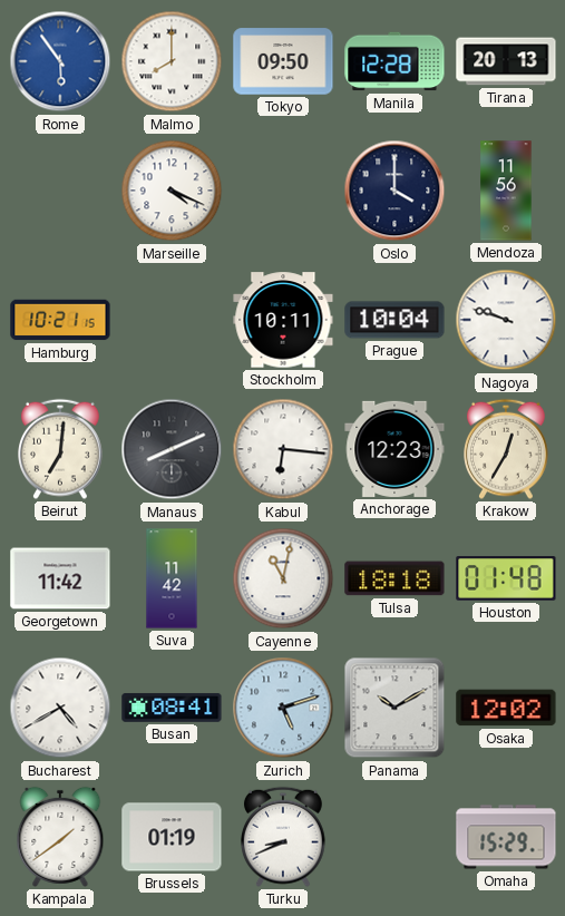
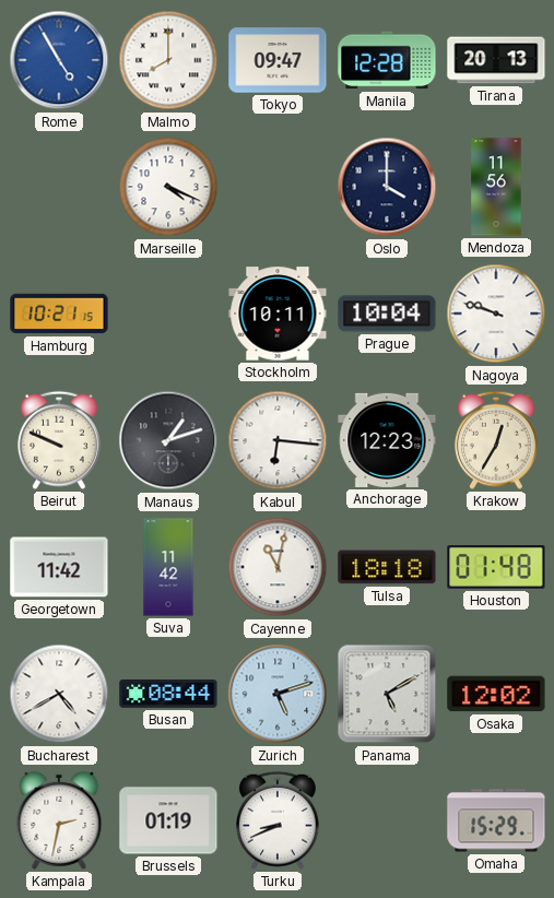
Rome: 5:54 -> 4:55
Tokyo: 09:50 -> 09:47
Beirut: 7:01 -> 9:49
Manaus: 8:11 -> 1:12
Busan: 08:41 -> 08:44
Panama: 10:10 -> 5:10
Kampala: 1:39 -> 2:32
